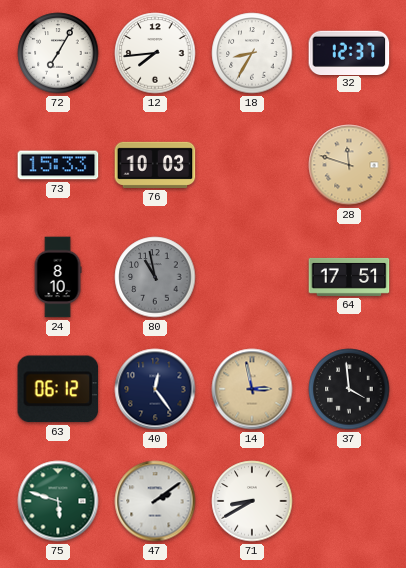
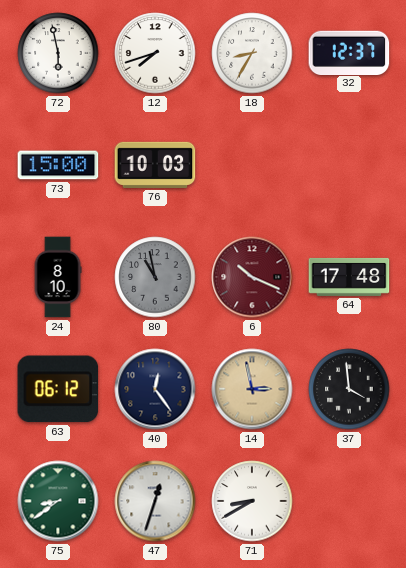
72: 7:05 -> 5:58
12: 7:44 -> 7:42
73: 15:33 -> 15:00
28: 11:48 -> none
6: none -> 10:19
64: 17:51 -> 17:48
75: 5:48 -> 8:39
47: 2:09 -> 12:33
